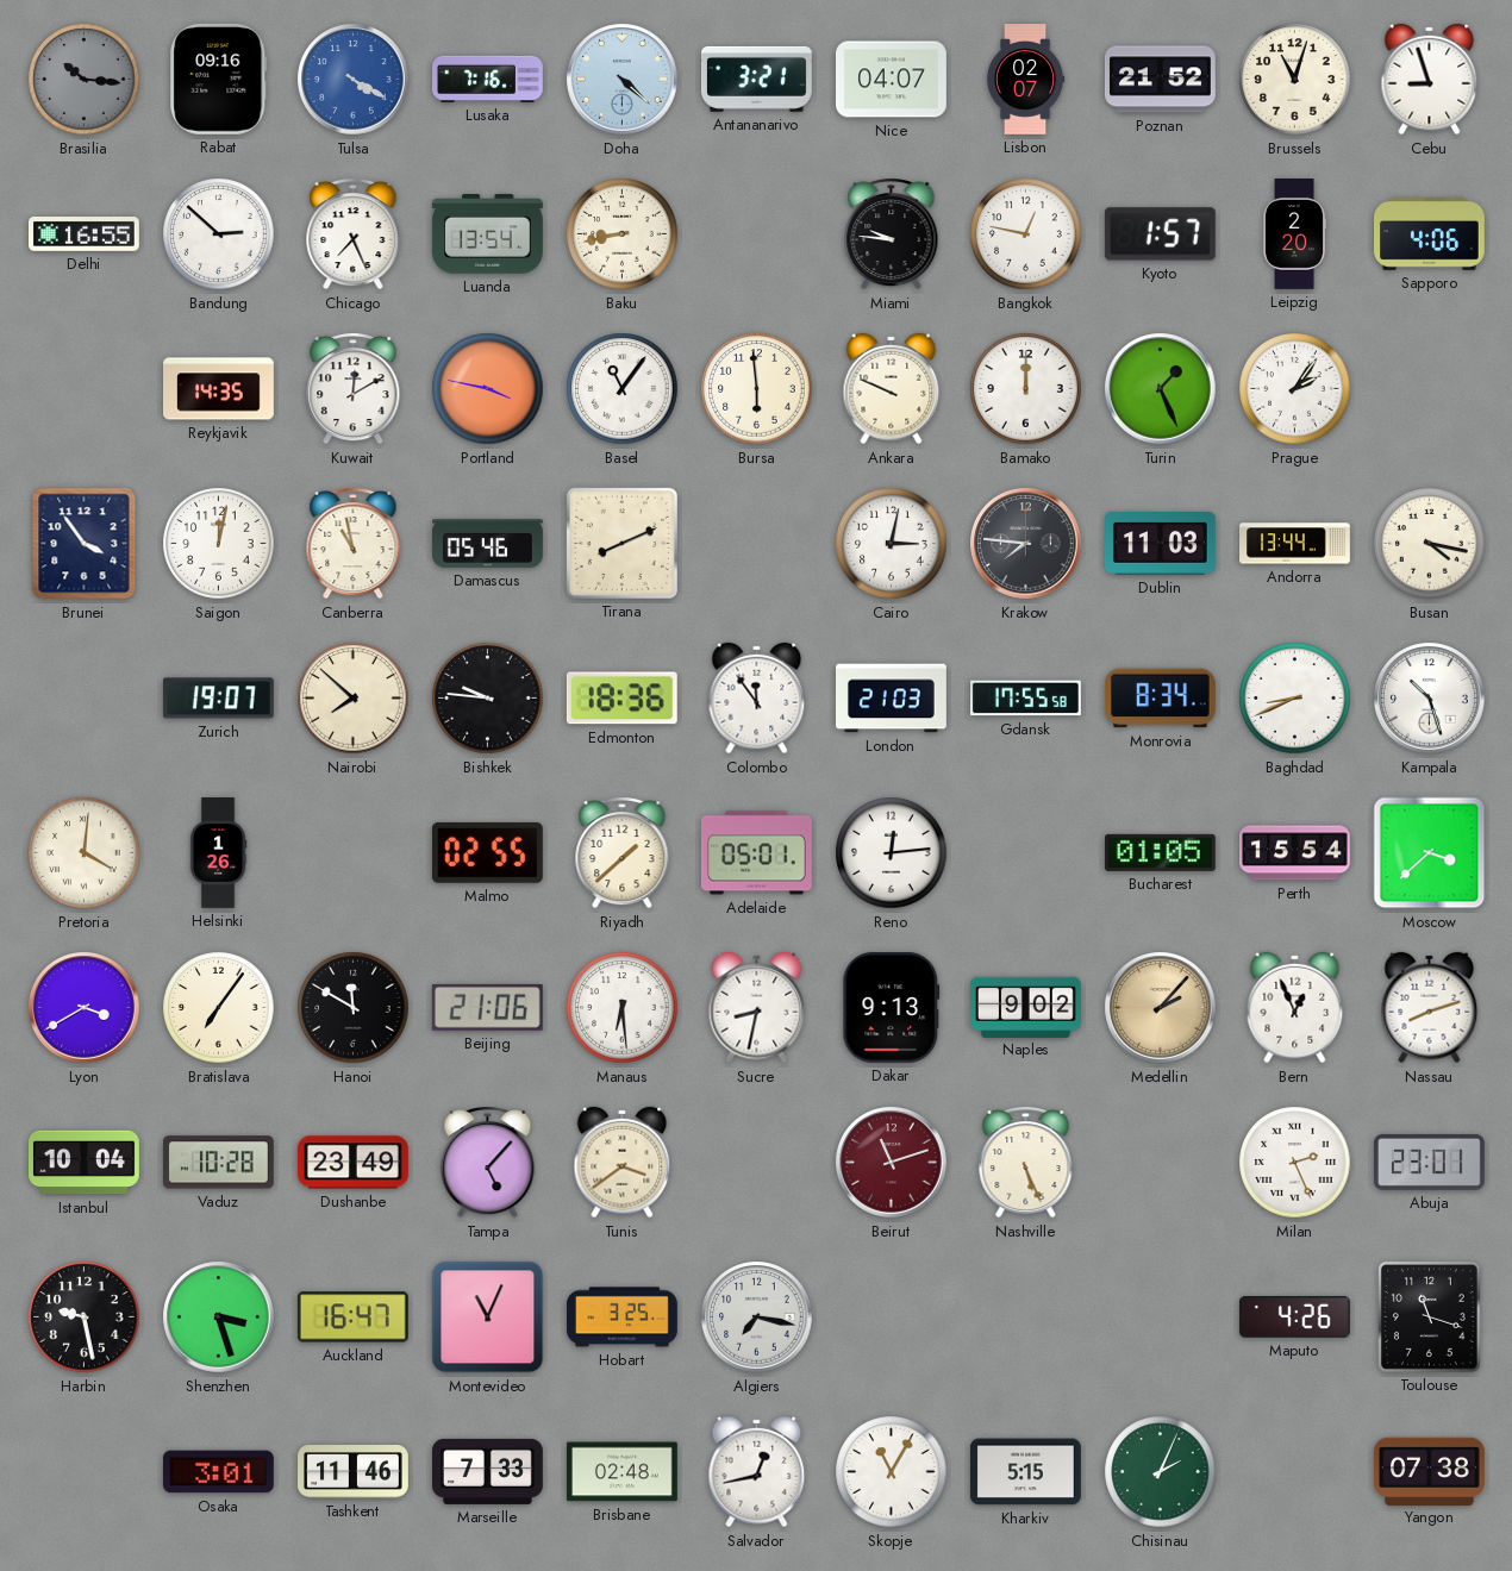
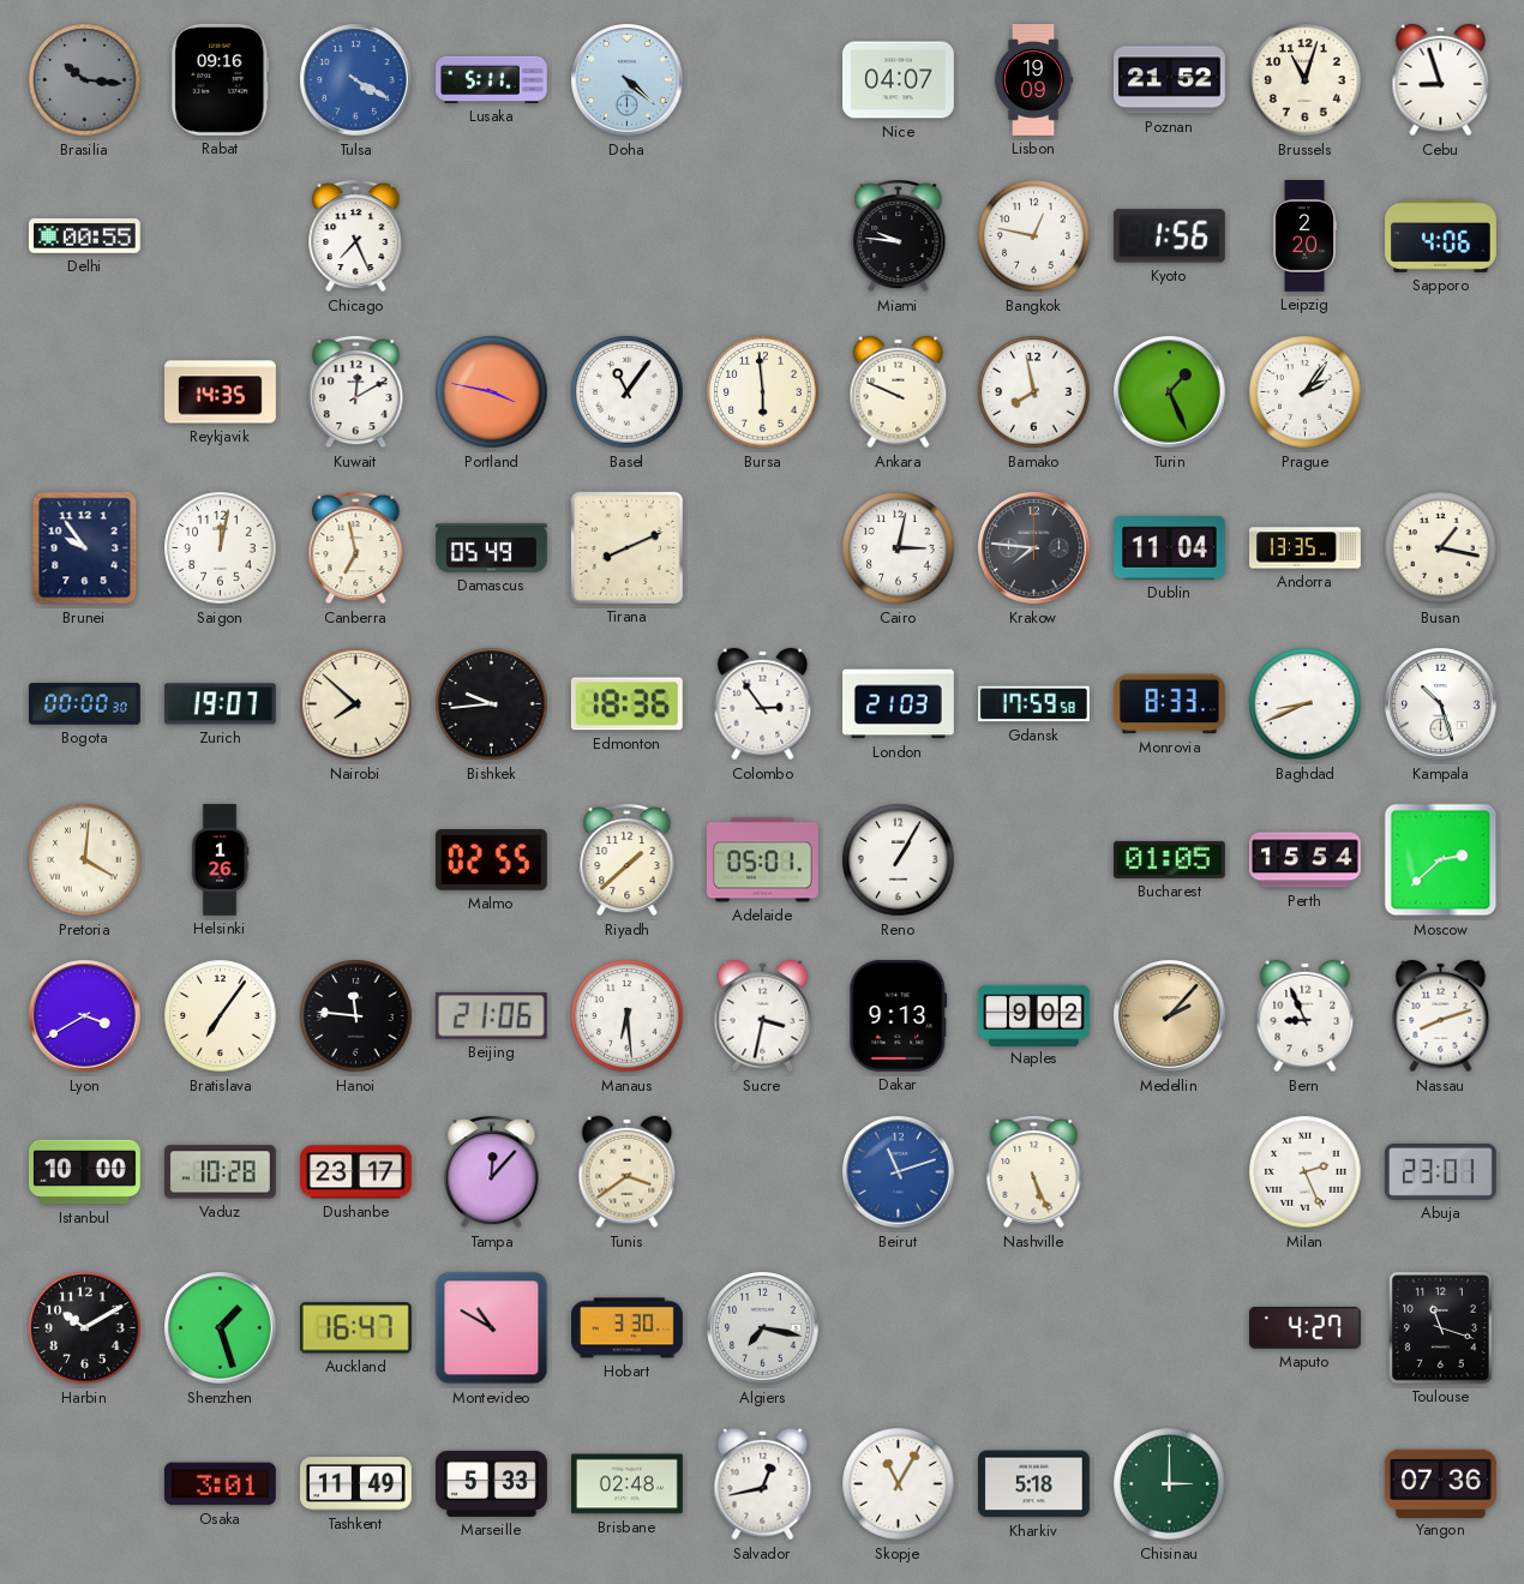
Lusaka: 7:16 -> 5:11
Antananarivo: 3:21 -> none
Lisbon: 02:07 -> 19:09
Delhi: 16:55 -> 00:55
Bandung: 2:52 -> none
Luanda: 13:54 -> none
Baku: 8:43 -> none
Kyoto: 1:57 -> 1:56
Bamako: 12:00 -> 7:58
Brunei: 3:54 -> 9:54
Canberra: 10:58 -> 6:58
Damascus: 05:46 -> 05:49
Dublin: 11:03 -> 11:04
Andorra: 13:44 -> 13:35
Busan: 4:17 -> 1:17
Bogota: none -> 00:00
Bishkek: 9:46 -> 9:44
Colombo: 11:54 -> 2:54
Gdansk: 17:55 -> 17:59
Monrovia: 8:34 -> 8:33
Reno: 12:14 -> 1:05
Moscow: 3:38 -> 2:38
Hanoi: 11:50 -> 11:46
Sucre: 8:32 -> 3:32
Bern: 12:56 -> 8:56
Istanbul: 10:04 -> 10:00
Dushanbe: 23:49 -> 23:17
Tampa: 5:07 -> 12:07
Beirut dial: burgundy -> blue
Harbin: 9:28 -> 10:10
Shenzhen: 3:27 -> 1:27
Montevideo: 11:04 -> 10:50
Hobart: 3:25 -> 3:30
Maputo: 4:26 -> 4:27
Tashkent: 11:46 -> 11:49
Marseille: 7:33 -> 5:33
Kharkiv: 5:15 -> 5:18
Chisinau: 2:04 -> 3:00
Yangon: 07:38 -> 07:36
